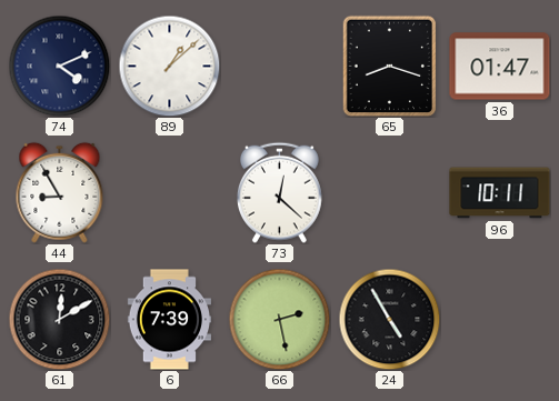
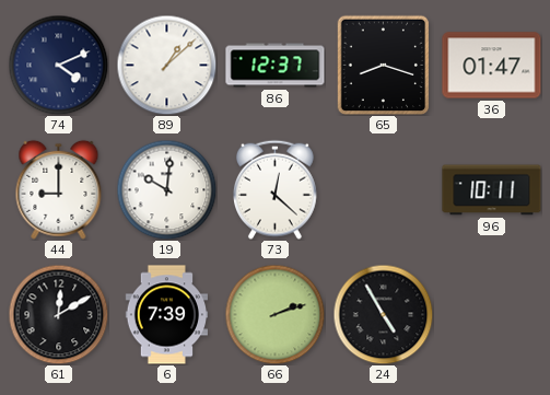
86: none -> 12:37
44: 8:55 -> 9:00
19: none -> 10:01
66: 2:28 -> 2:12
